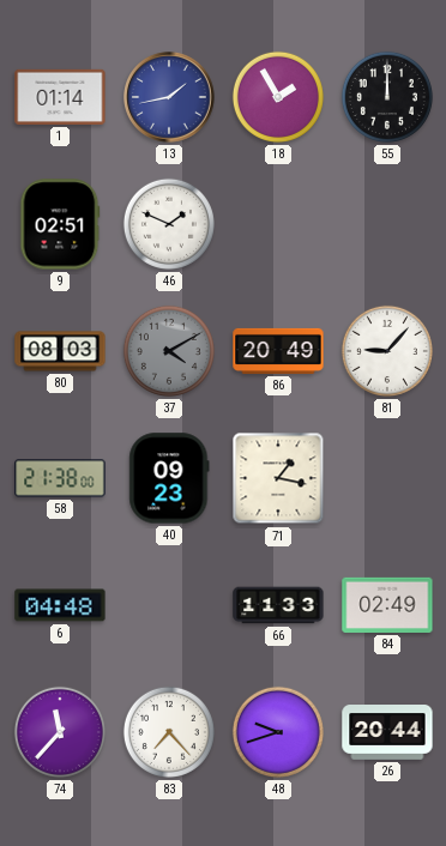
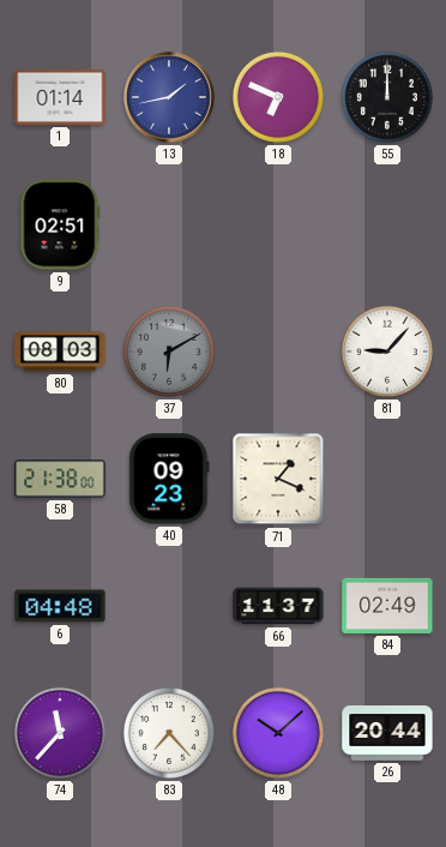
18: 1:55 -> 6:49
46: 1:49 -> none
37: 4:10 -> 6:10
86: 20:49 -> none
71: 1:17 -> 1:19
66: 11:33 -> 11:37
48: 9:42 -> 10:08
